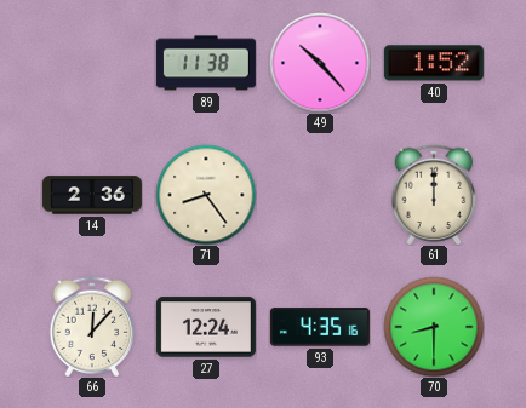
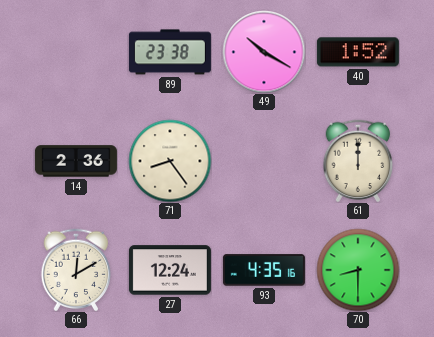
89: 11:38 -> 23:38
49: 10:23 -> 10:20
66: 12:07 -> 12:10
